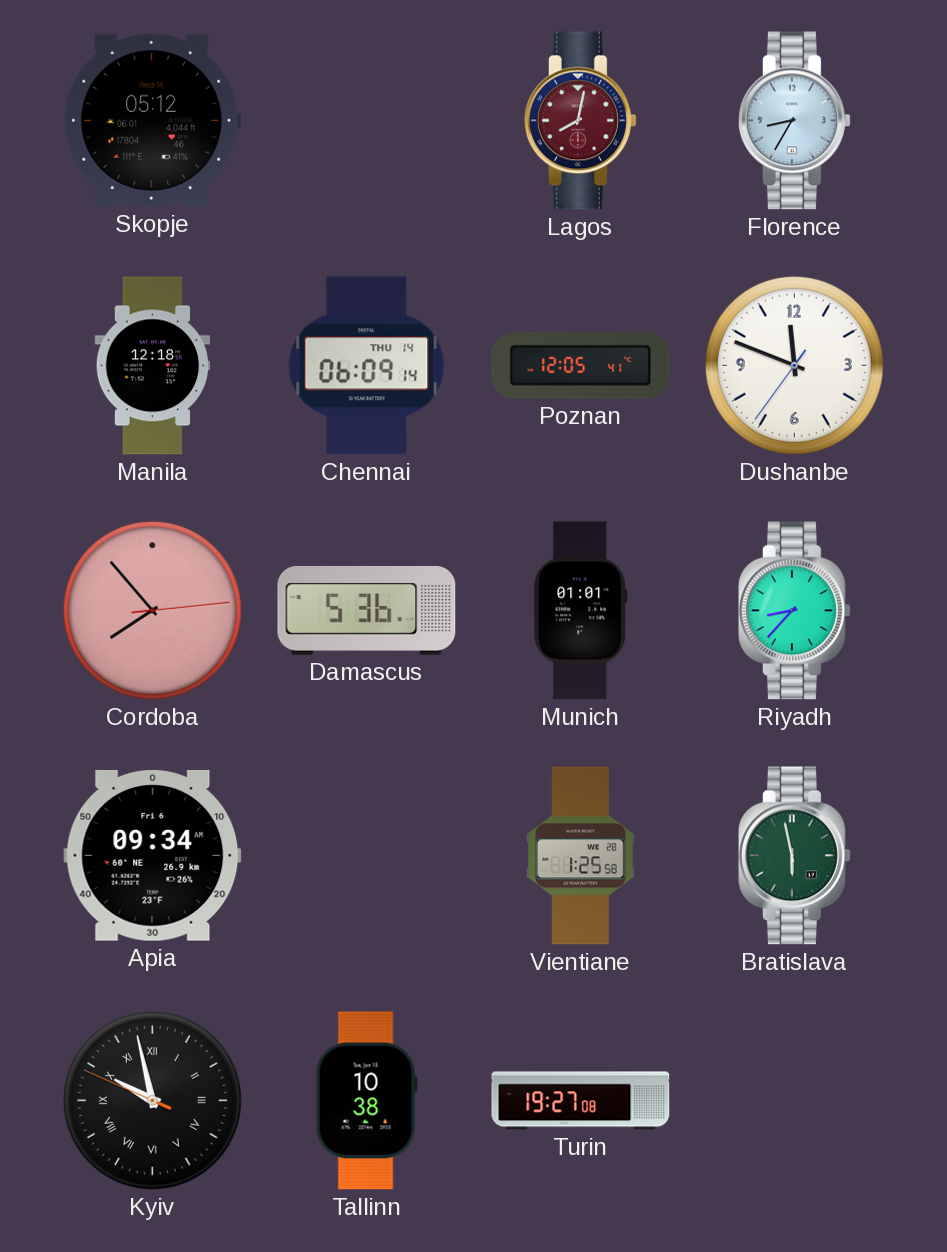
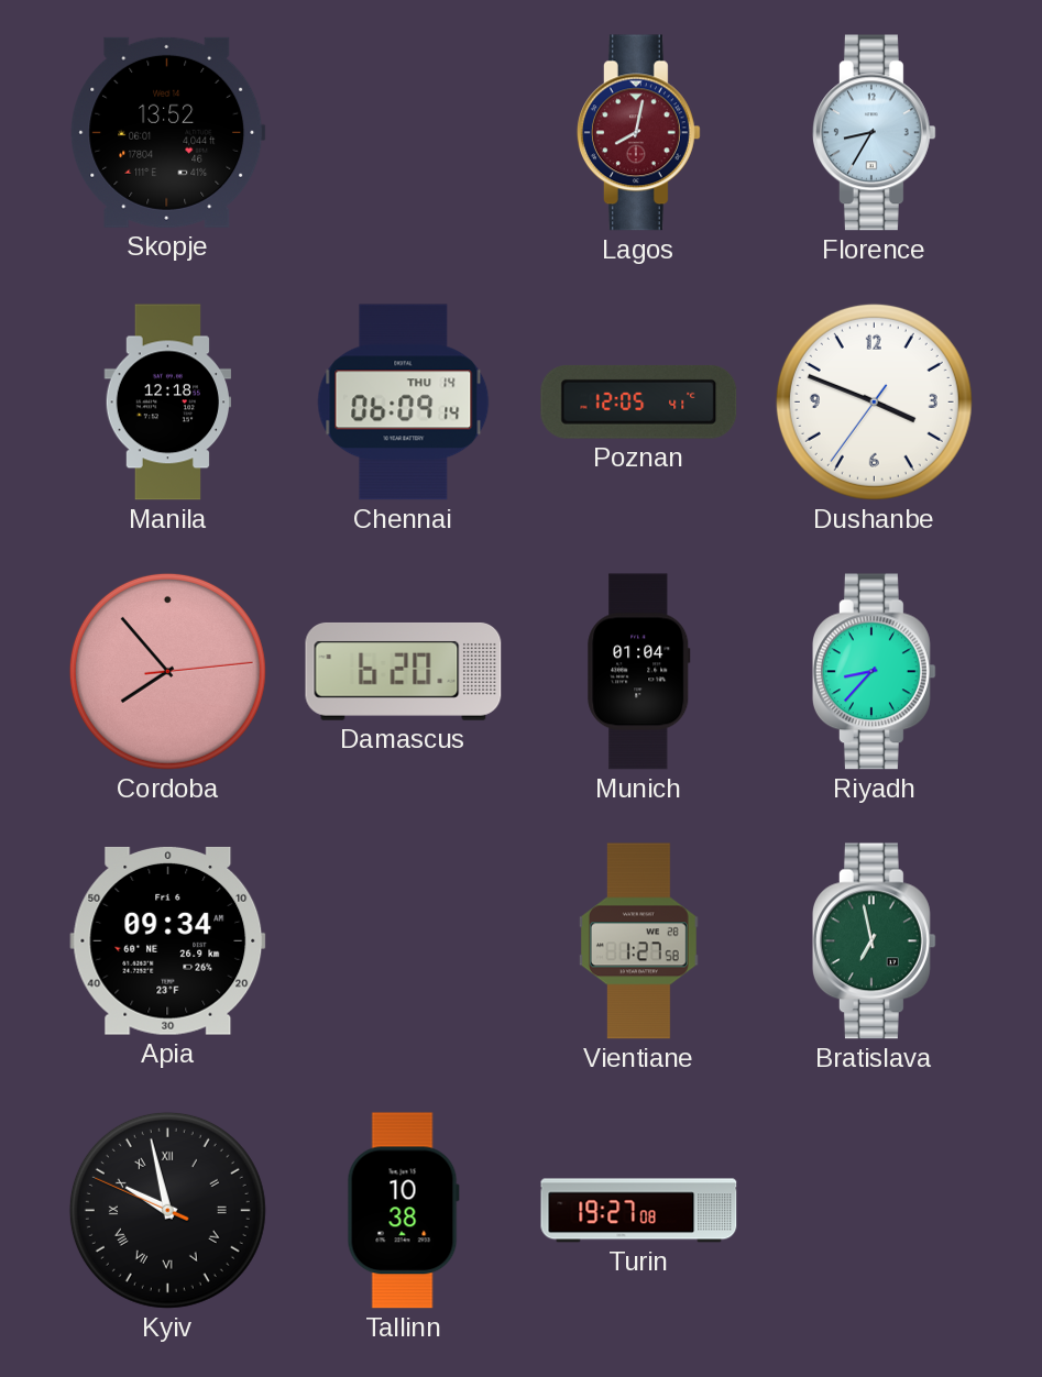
Skopje: 05:12 -> 13:52
Dushanbe: 11:48 -> 3:48
Damascus: 5:36 -> 6:20
Munich: 01:01 -> 01:04
Vientiane: 1:25 -> 1:27
Bratislava: 5:58 -> 6:58
